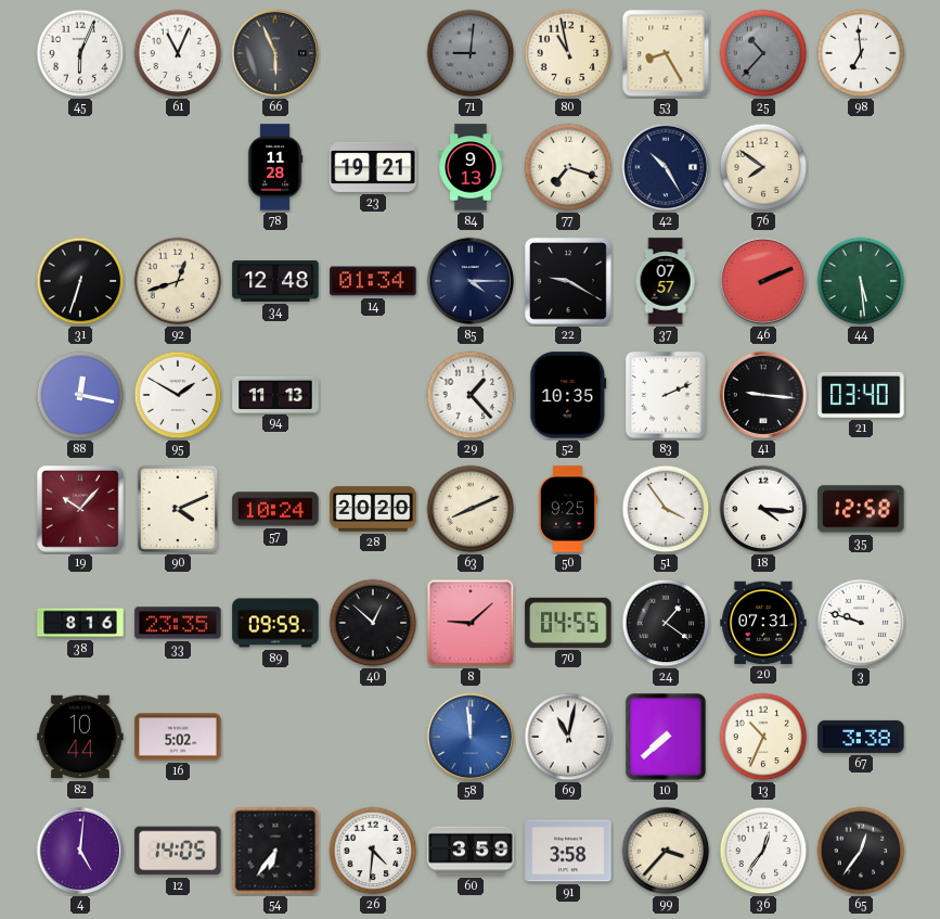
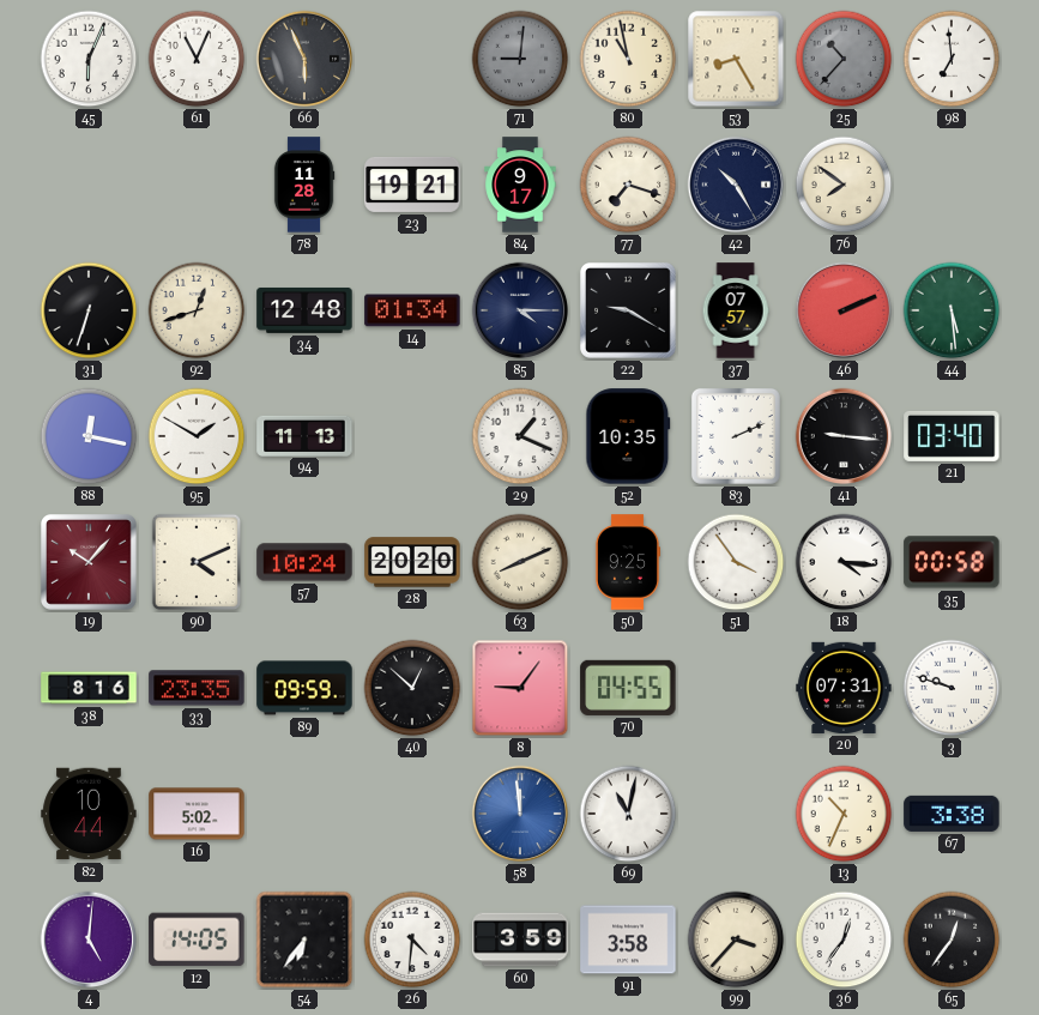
84: 9:13 -> 9:17
29: 1:23 -> 1:19
35: 12:58 -> 00:58
8: 9:08 -> 9:06
24: 1:21 -> none
10: 7:38 -> none
